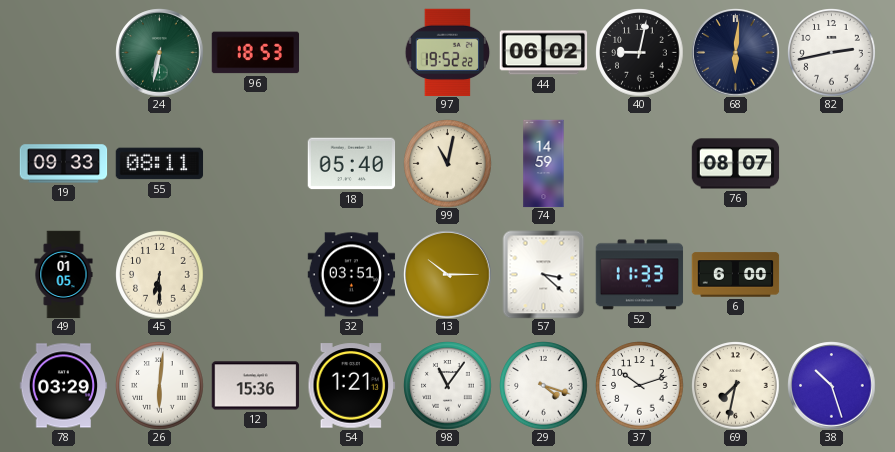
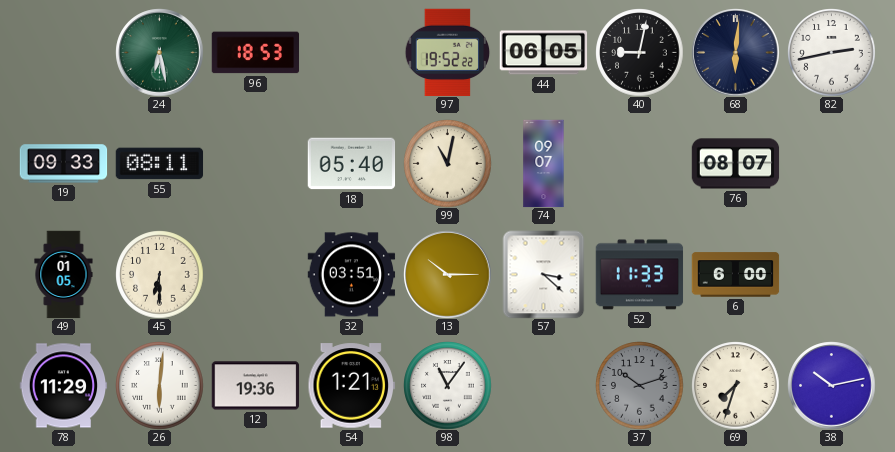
24: 6:32 -> 6:28
44: 06:02 -> 06:05
74: 14:59 -> 09:07
78: 03:29 -> 11:29
12: 15:36 -> 19:36
29: 4:18 -> none
37 dial: white -> grey
69: 7:32 -> 7:33
38: 10:27 -> 10:13
